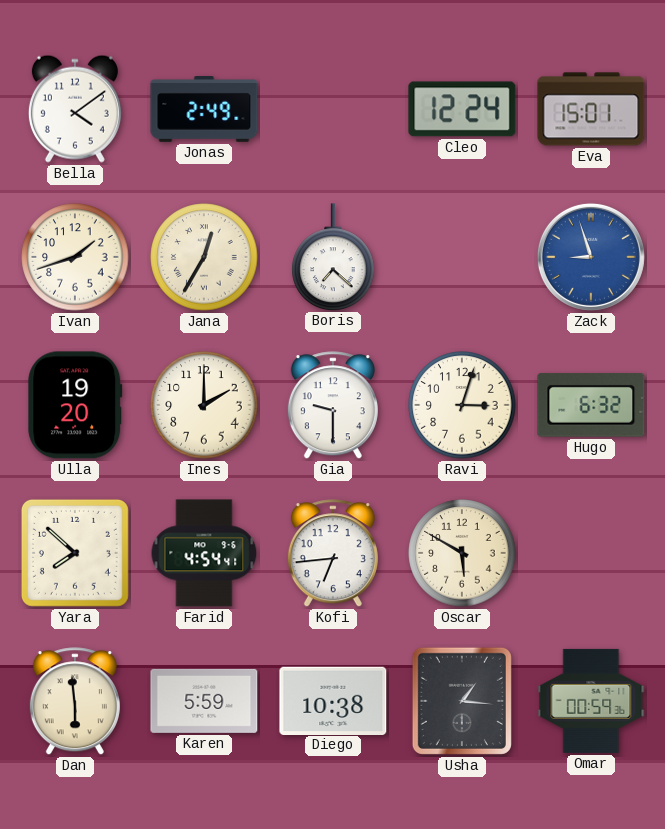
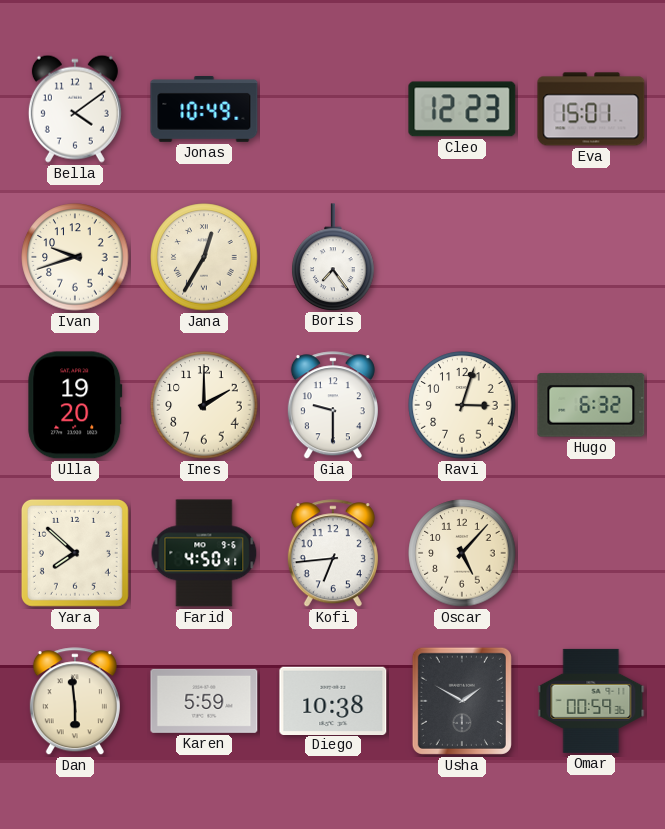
Jonas: 2:49 -> 10:49
Cleo: 12:24 -> 12:23
Ivan: 1:42 -> 9:42
Boris: 7:22 -> 7:24
Zack: 8:57 -> none
Farid: 4:54 -> 4:50
Oscar: 5:50 -> 5:07
Usha: 1:16 -> 1:50
